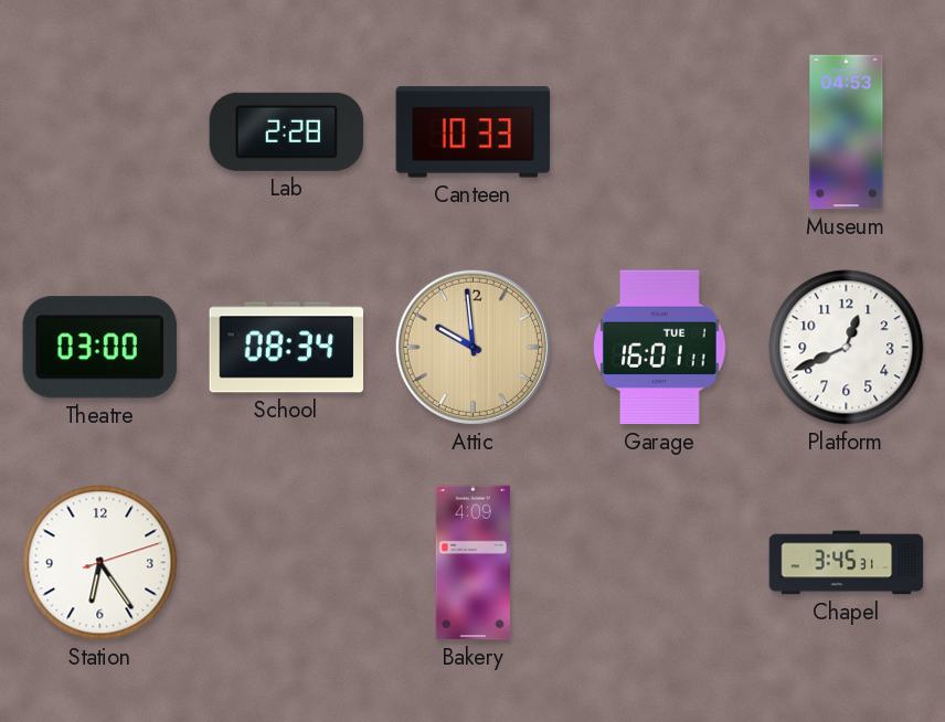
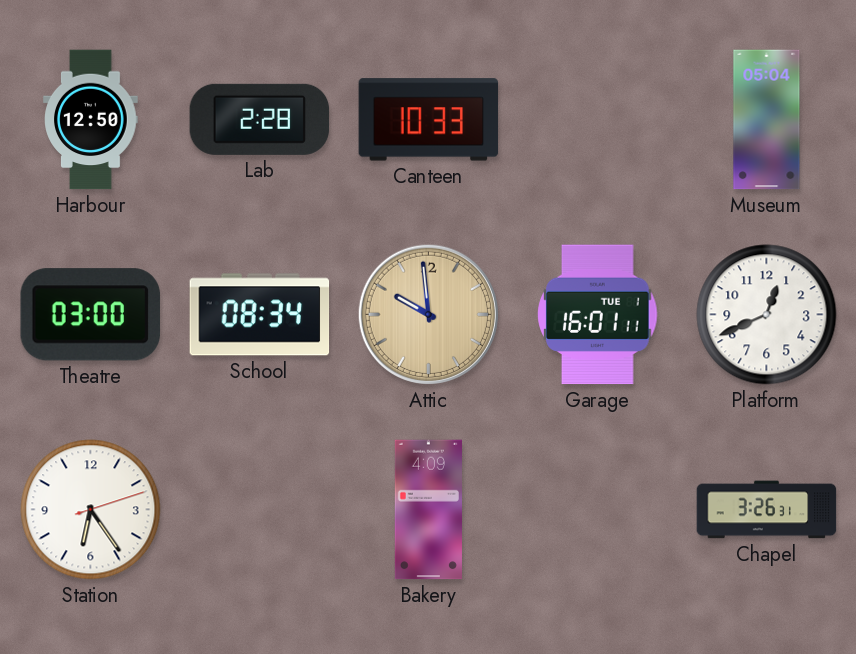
Harbour: none -> 12:50
Museum: 04:53 -> 05:04
Chapel: 3:45 -> 3:26
